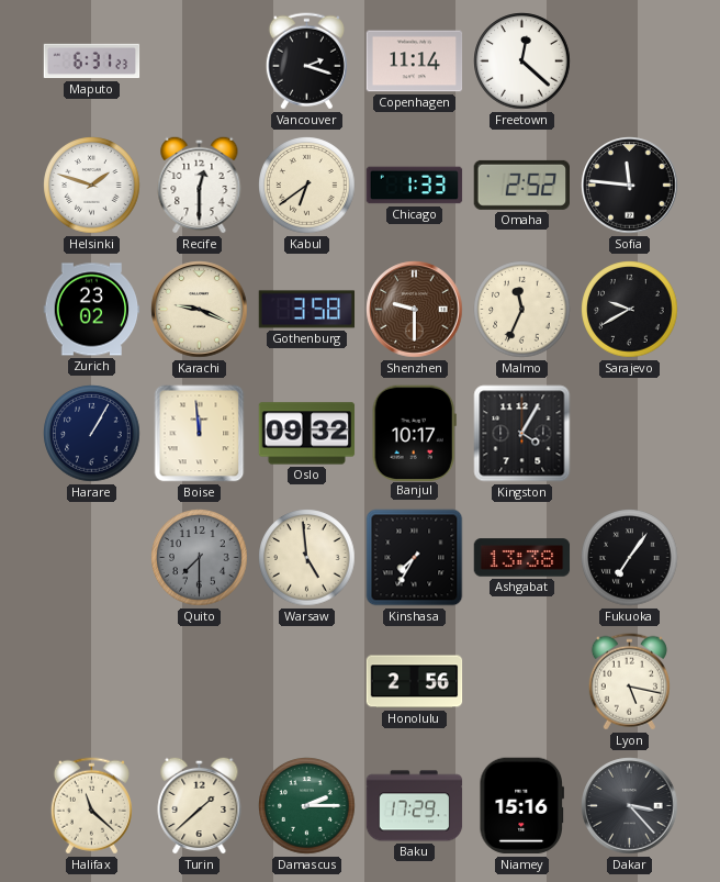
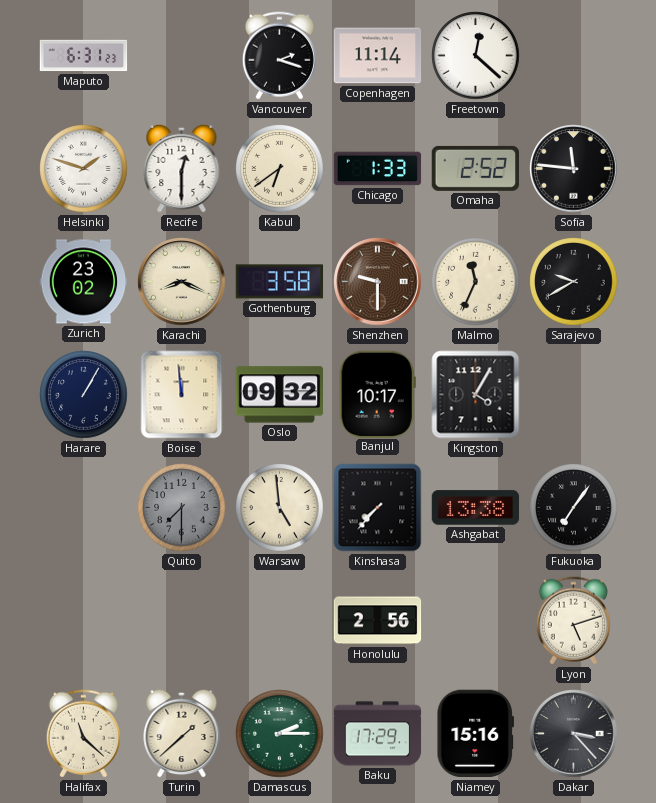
Karachi: 9:19 -> 8:19
Kinshasa: 7:35 -> 7:37
Lyon: 5:17 -> 5:12
